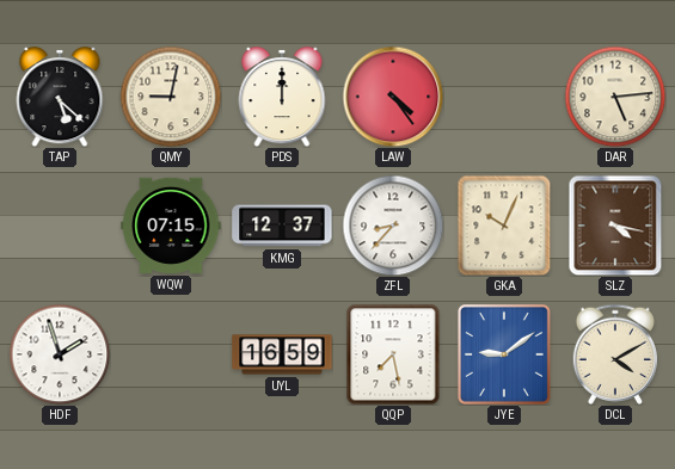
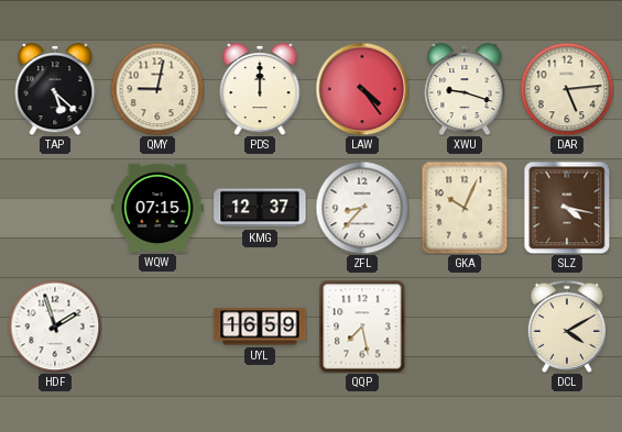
XWU: none -> 9:18
JYE: 9:09 -> none
